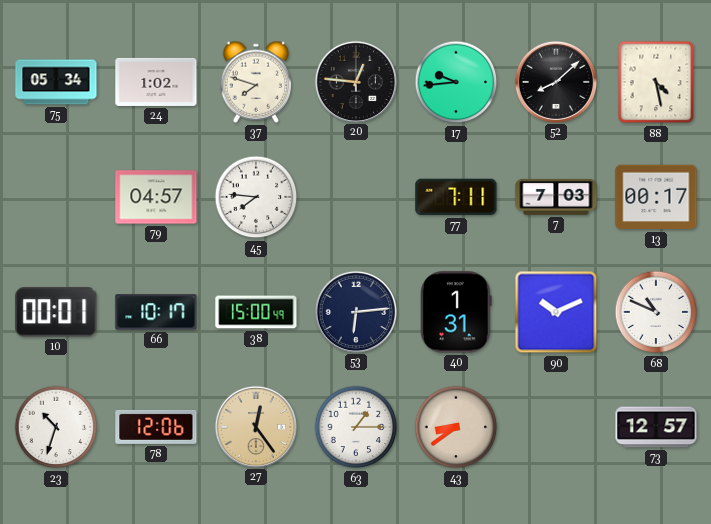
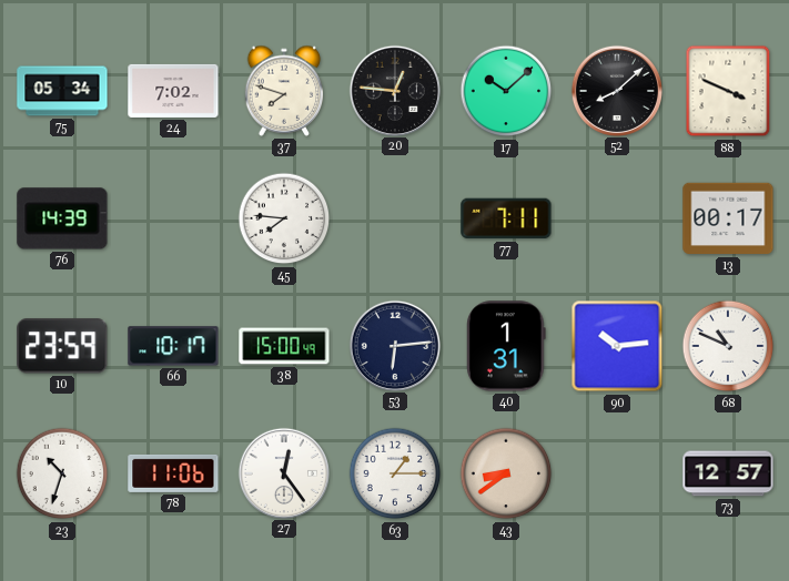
24: 1:02 -> 7:02
17: 9:44 -> 10:08
88: 4:28 -> 3:49
76: none -> 14:39
79: 04:57 -> none
7: 7:03 -> none
10: 00:01 -> 23:59
90: 10:11 -> 10:14
78: 12:06 -> 11:06
27 dial: champagne -> white
